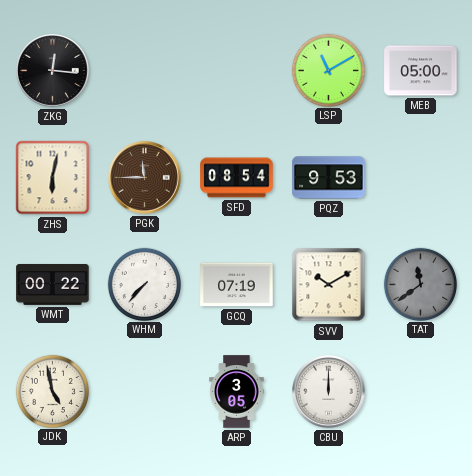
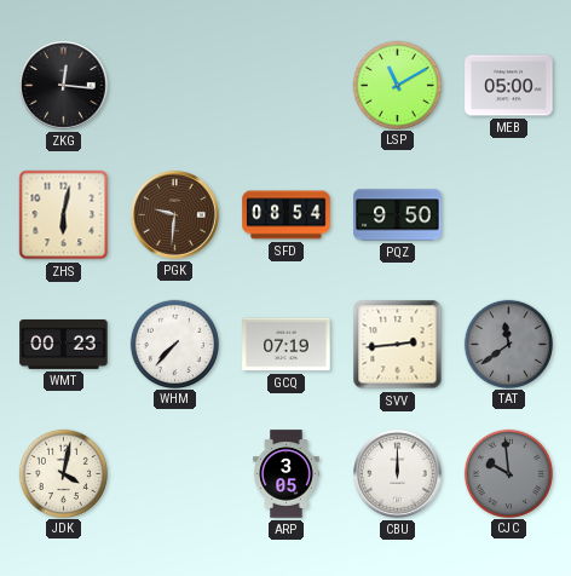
PGK: 11:45 -> 9:31
PQZ: 9:53 -> 9:50
WMT: 00:22 -> 00:23
SVV: 10:10 -> 2:44
JDK: 4:58 -> 4:02
CJC: none -> 9:59
